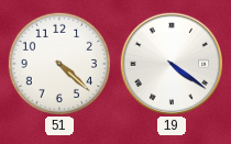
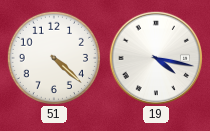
19: 4:21 -> 4:17
